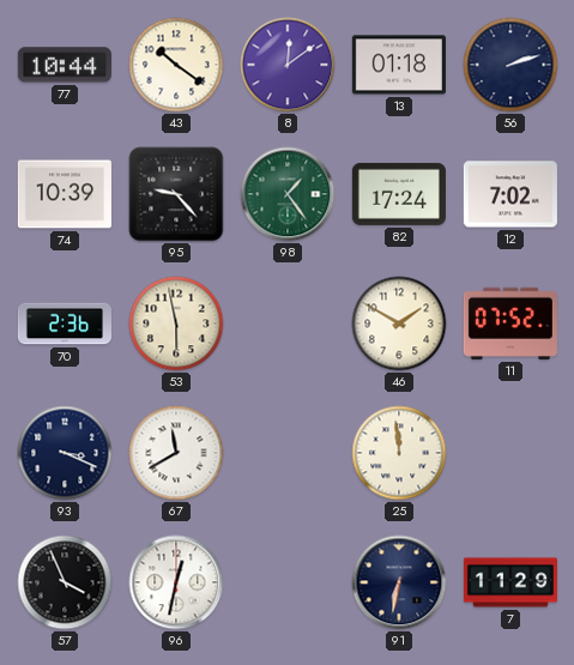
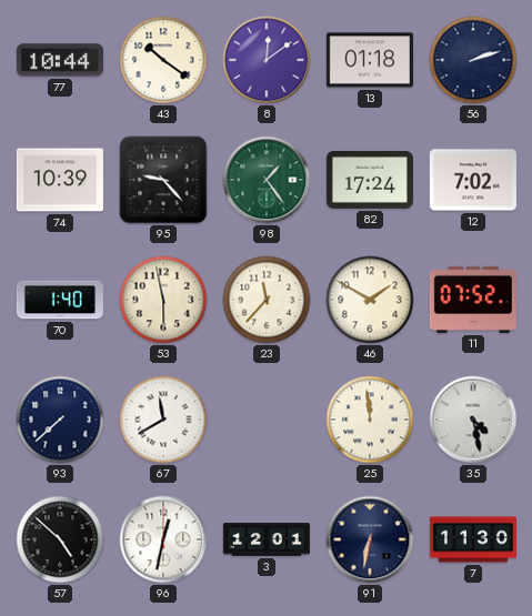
70: 2:36 -> 1:40
23: none -> 11:37
93: 3:19 -> 7:38
35: none -> 4:28
57: 3:56 -> 4:52
3: none -> 12:01
7: 11:29 -> 11:30
